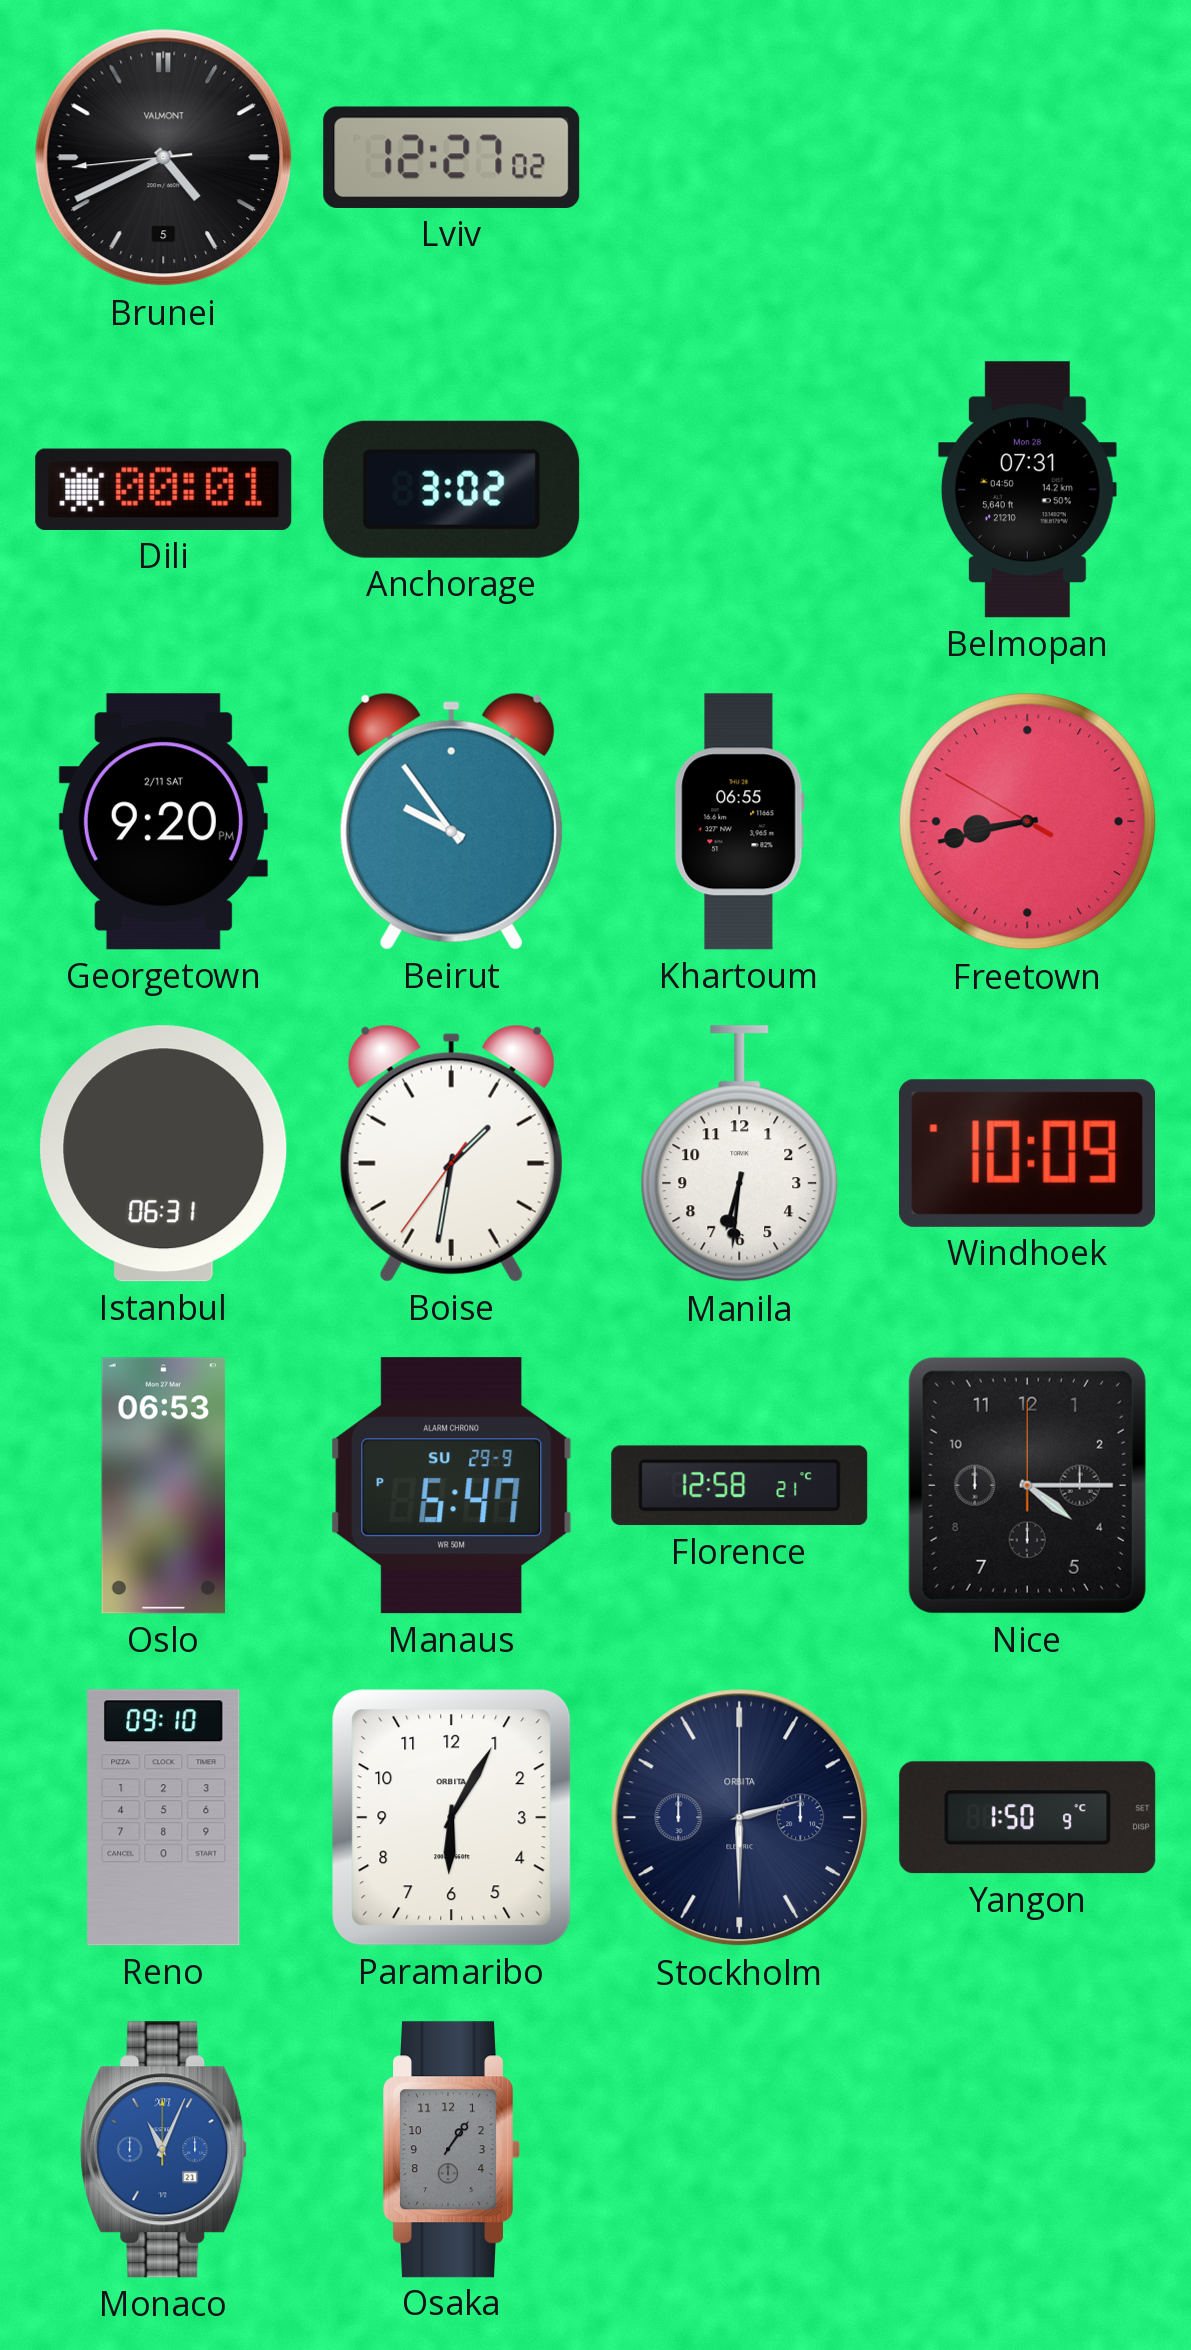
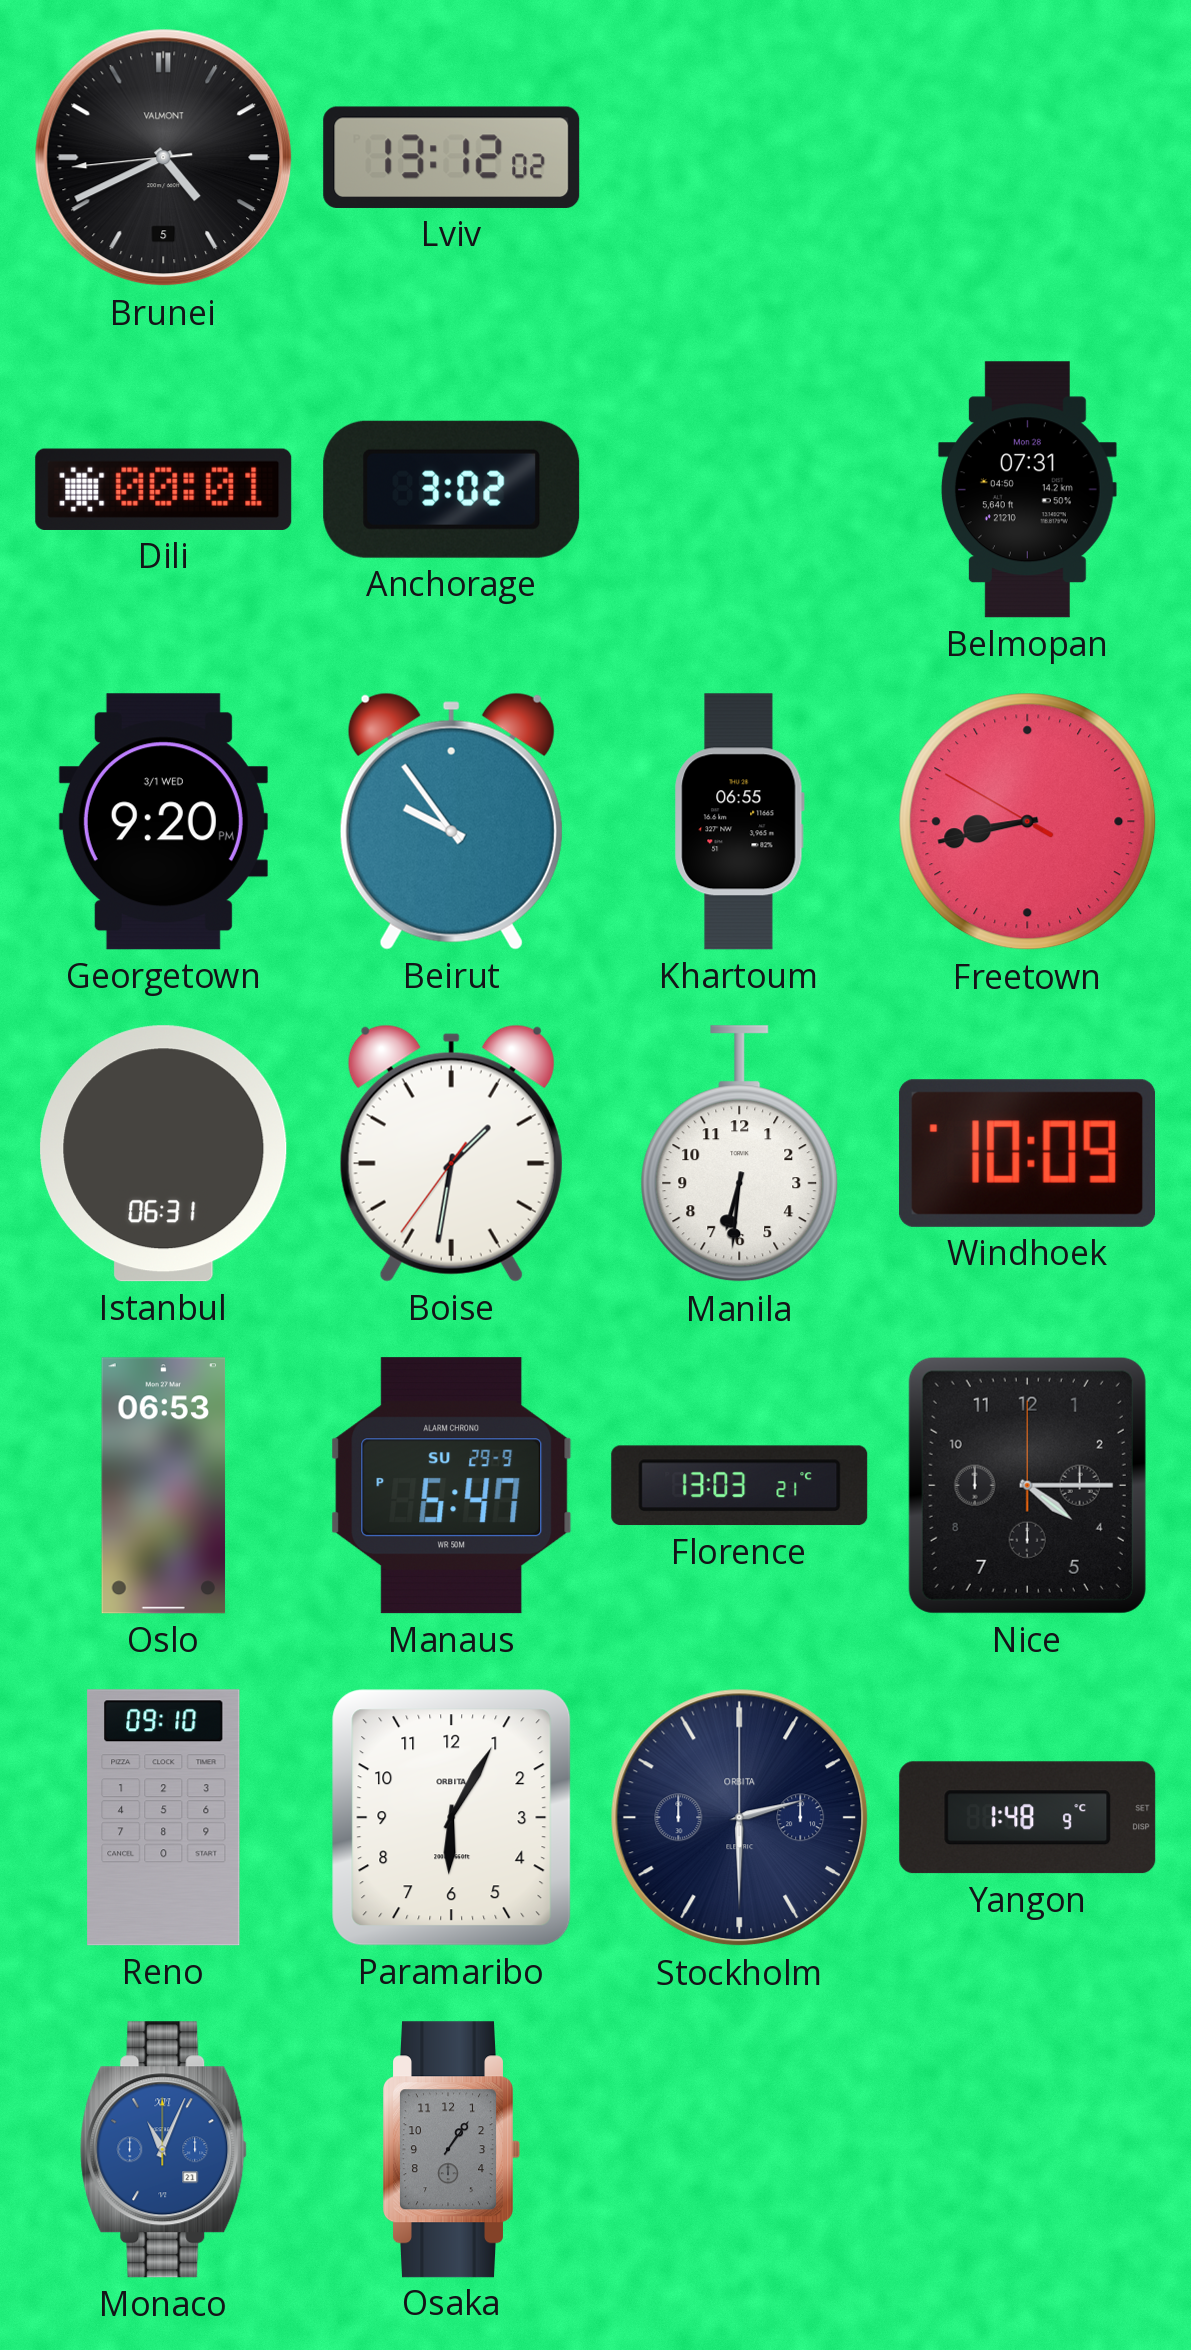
Lviv: 12:27 -> 13:12
Georgetown date: 2/11 SAT -> 3/1 WED
Florence: 12:58 -> 13:03
Yangon: 1:50 -> 1:48
